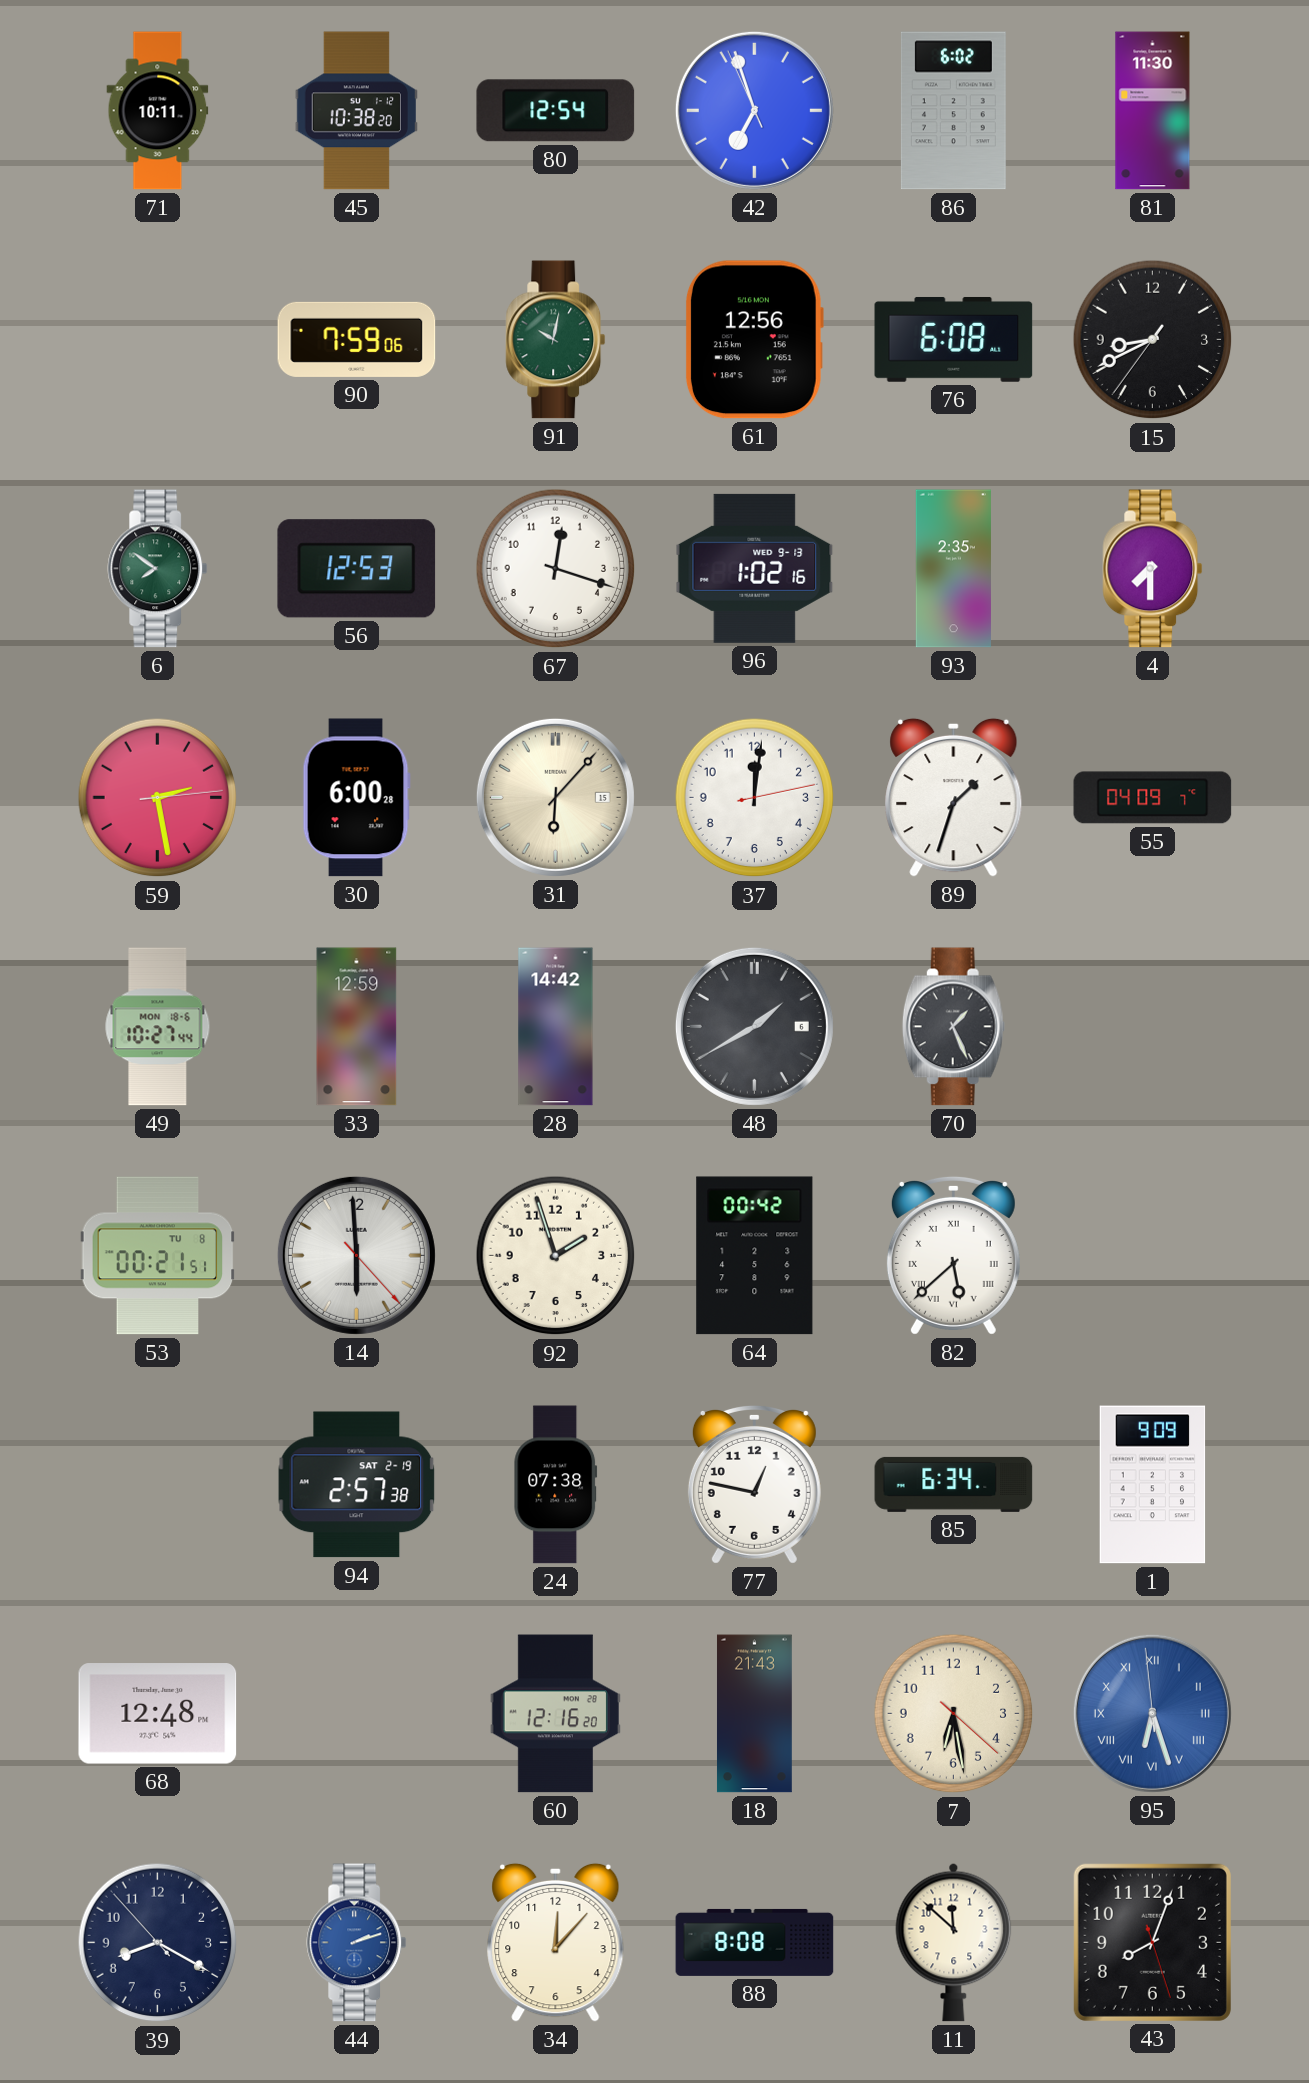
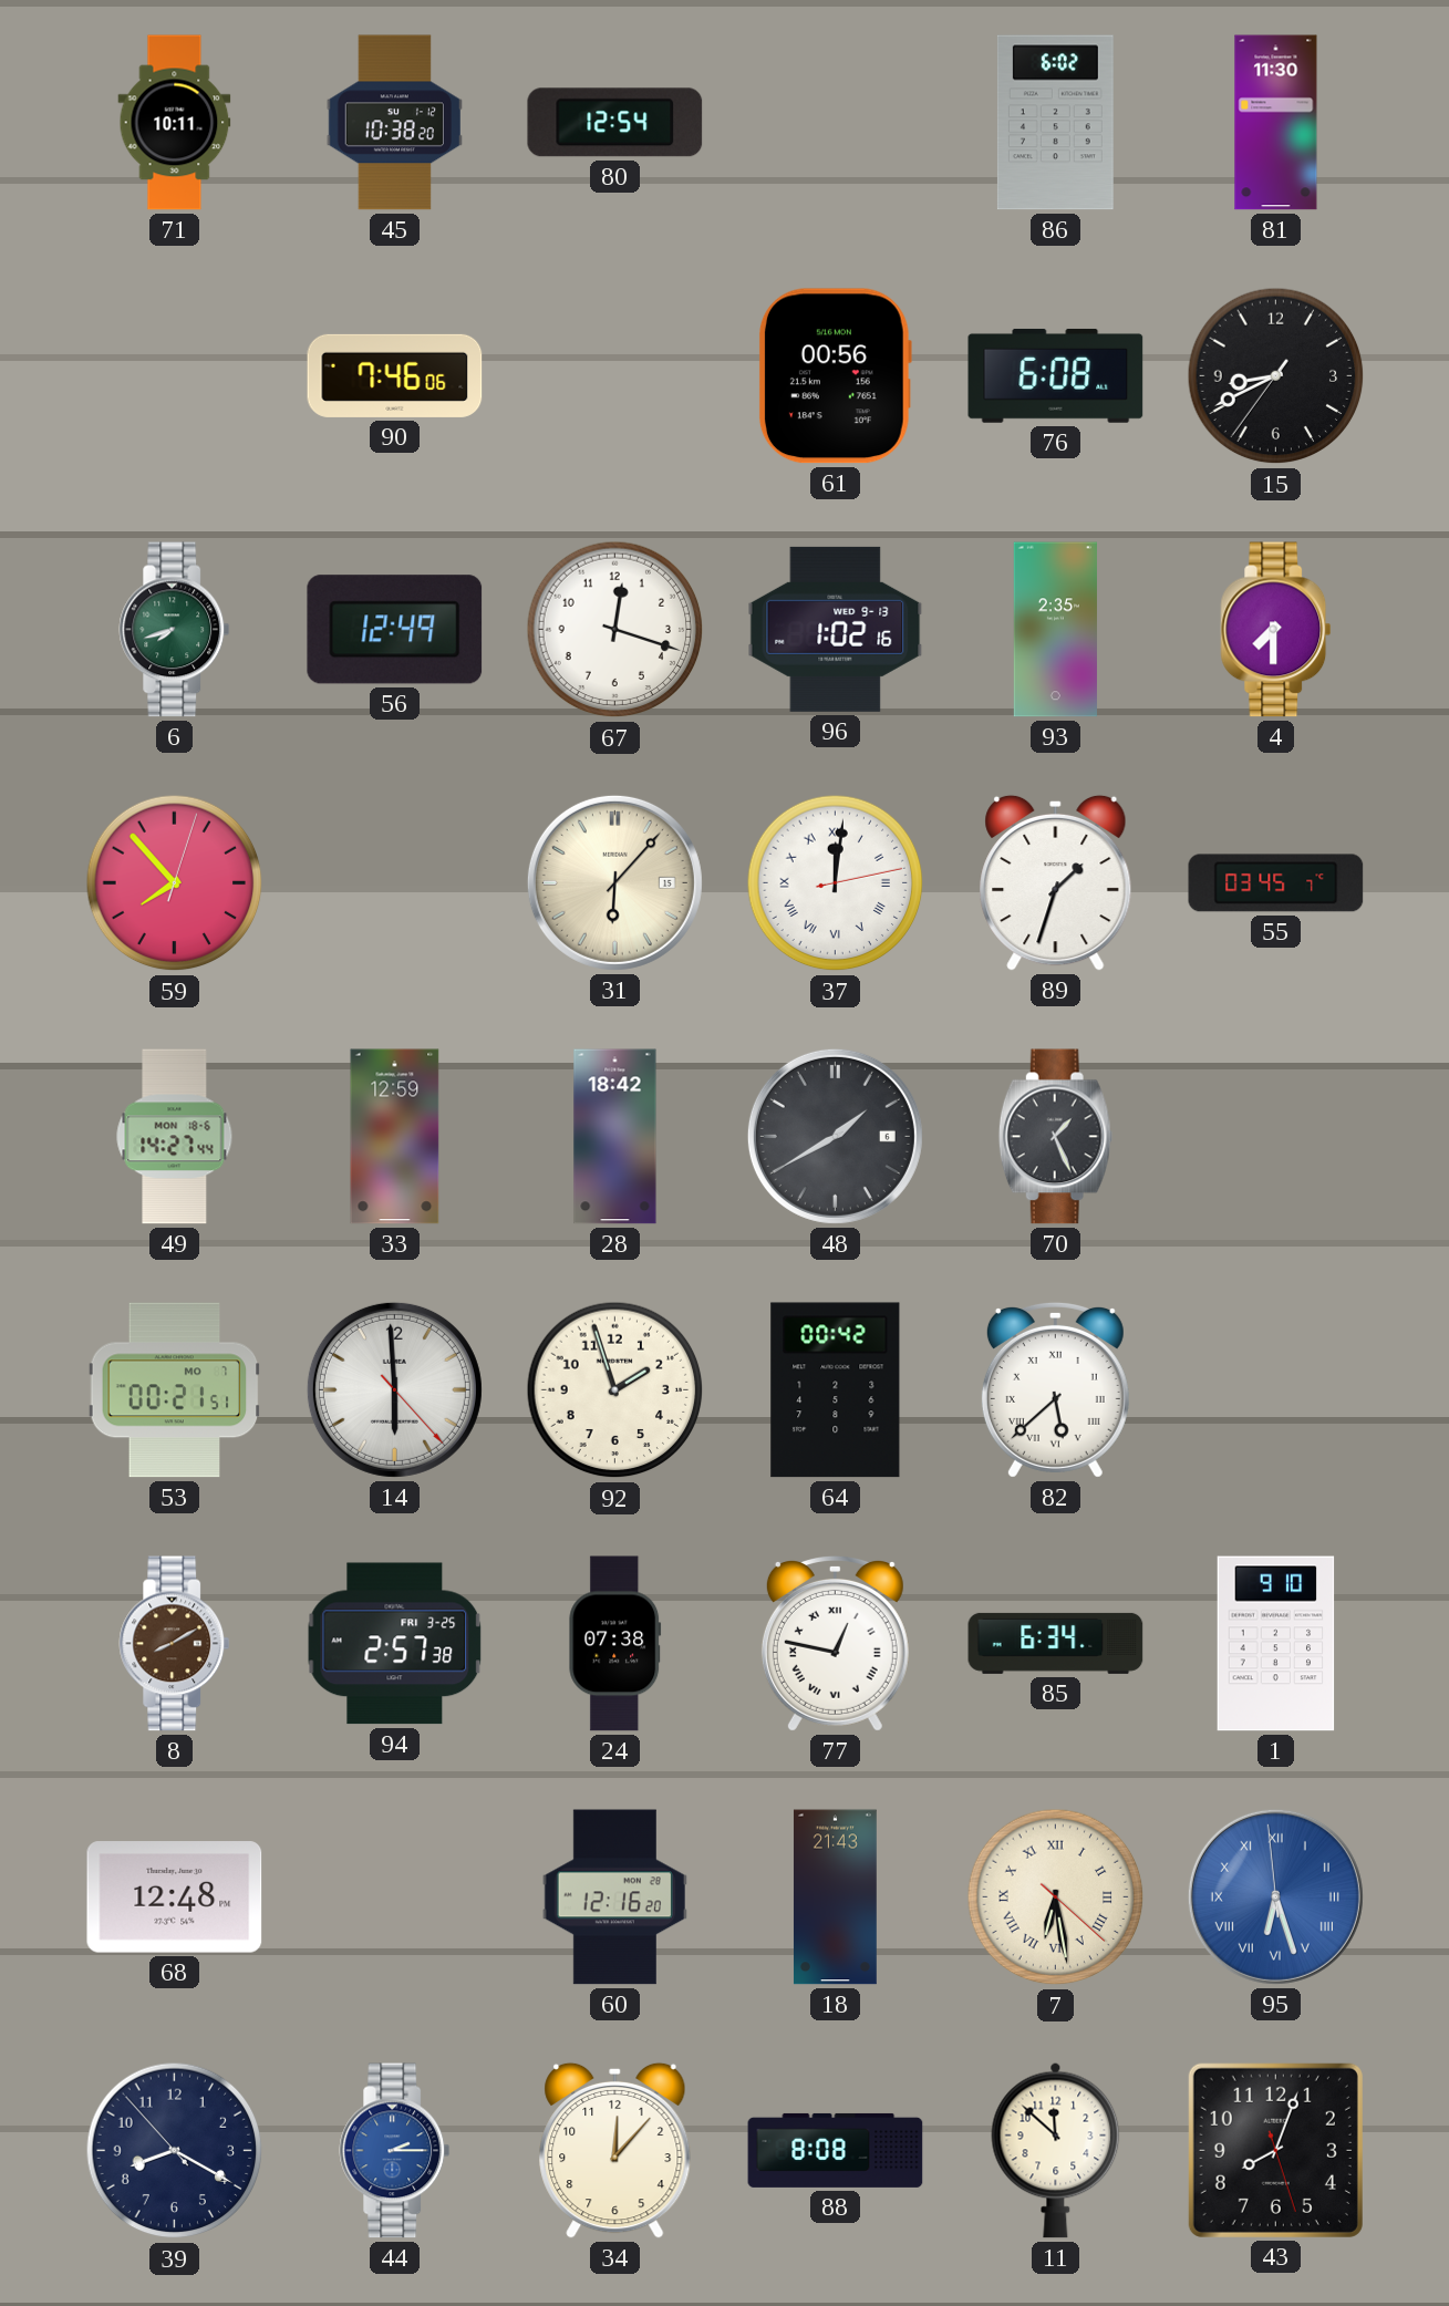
42: 6:56 -> none
90: 7:59 -> 7:46
91: 10:02 -> none
61: 12:56 -> 00:56
6: 7:51 -> 7:42
56: 12:53 -> 12:49
59: 2:28 -> 7:53
30: 6:00 -> none
37 numerals: Arabic -> Roman
55: 04:09 -> 03:45
49: 10:27 -> 14:27
28: 14:42 -> 18:42
53 date: TU 8 -> MO 7
8: none -> 8:10
94 date: SAT 2-19 -> FRI 3-25
77 numerals: Arabic -> Roman
1: 9:09 -> 9:10
7 numerals: Arabic -> Roman
44: 2:12 -> 2:15
